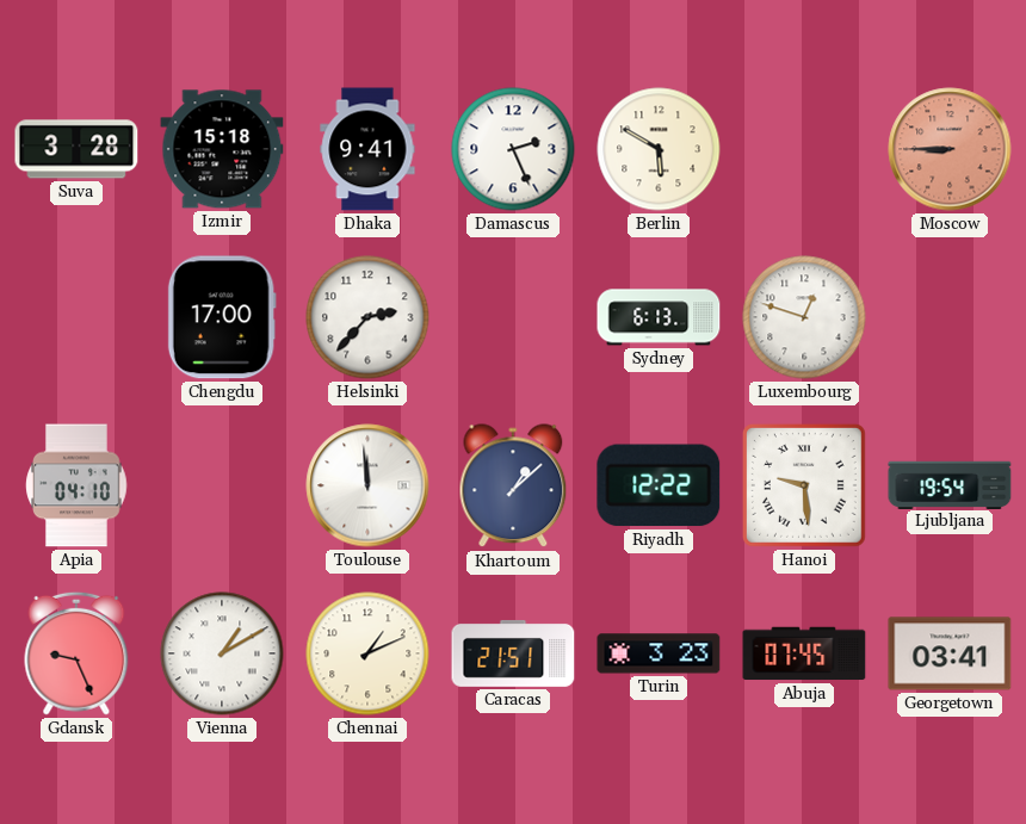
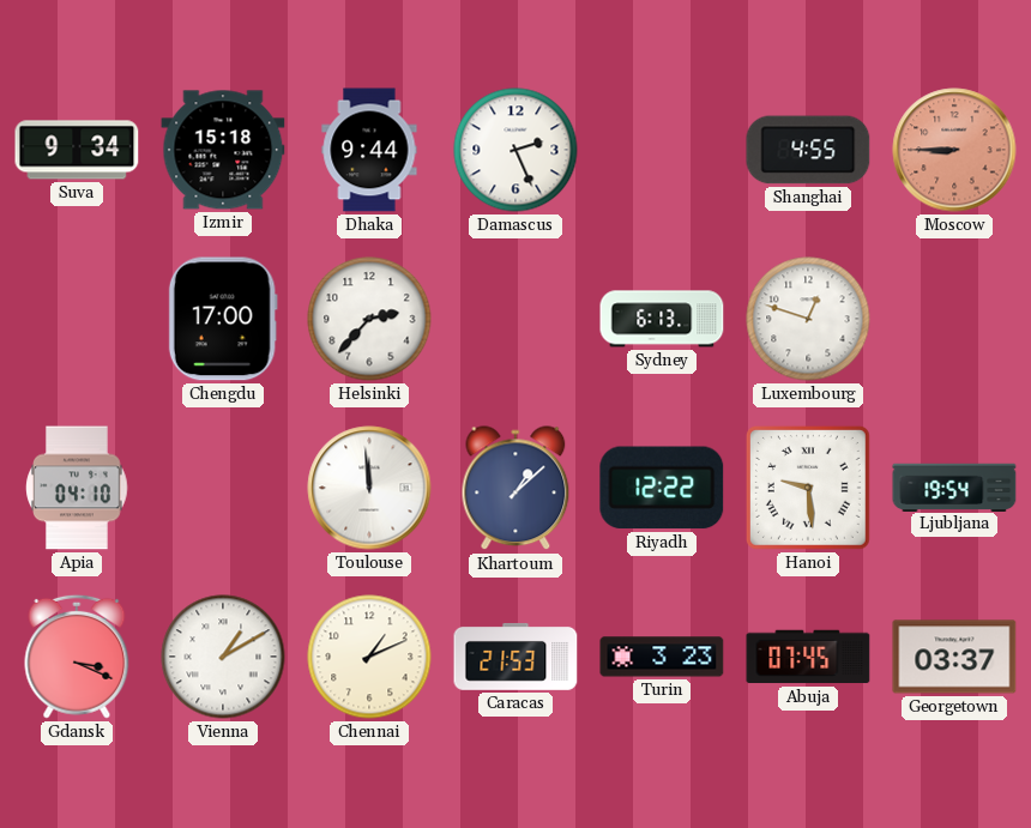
Suva: 3:28 -> 9:34
Dhaka: 9:41 -> 9:44
Berlin: 5:50 -> none
Shanghai: none -> 4:55
Gdansk: 9:26 -> 3:19
Caracas: 21:51 -> 21:53
Georgetown: 03:41 -> 03:37
